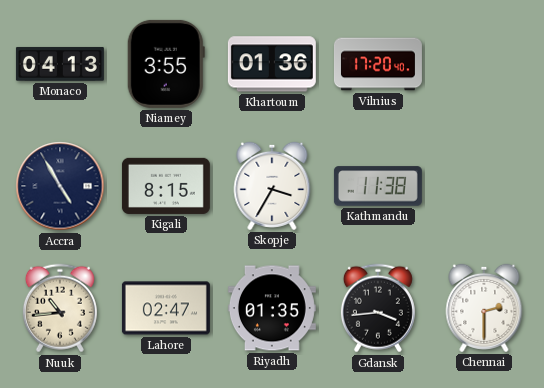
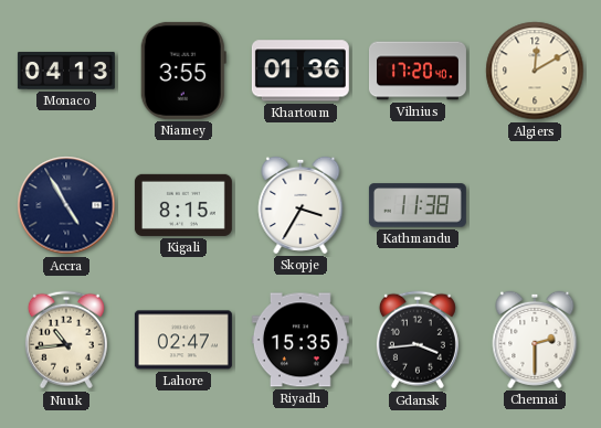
Algiers: none -> 12:10
Riyadh: 01:35 -> 15:35
